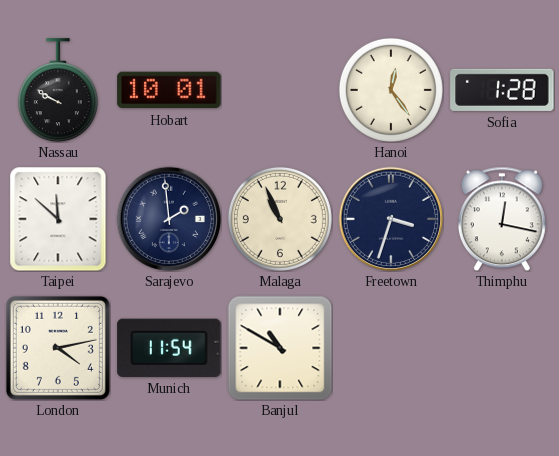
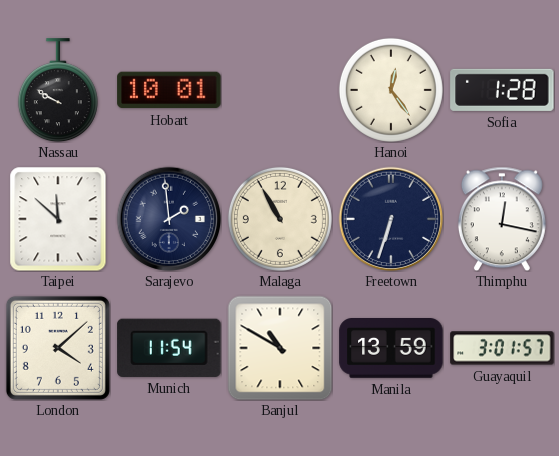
Malaga: 10:56 -> 10:55
Freetown: 3:33 -> 6:33
London: 4:13 -> 4:08
Manila: none -> 13:59
Guayaquil: none -> 3:01
